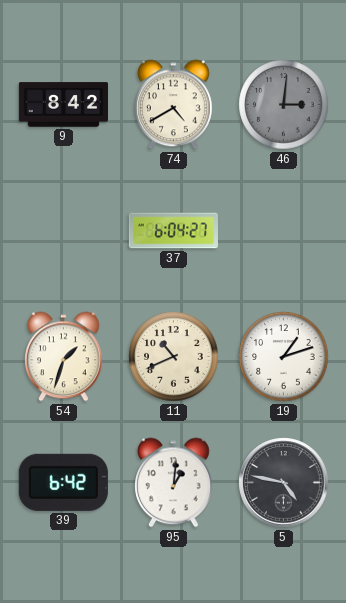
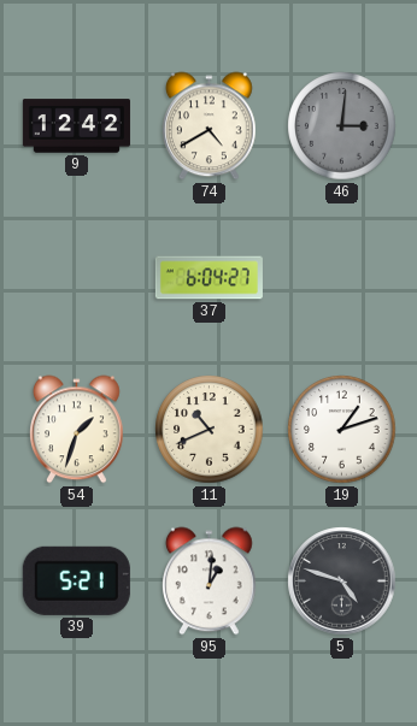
9: 8:42 -> 12:42
39: 6:42 -> 5:21
5: 4:47 -> 4:48
